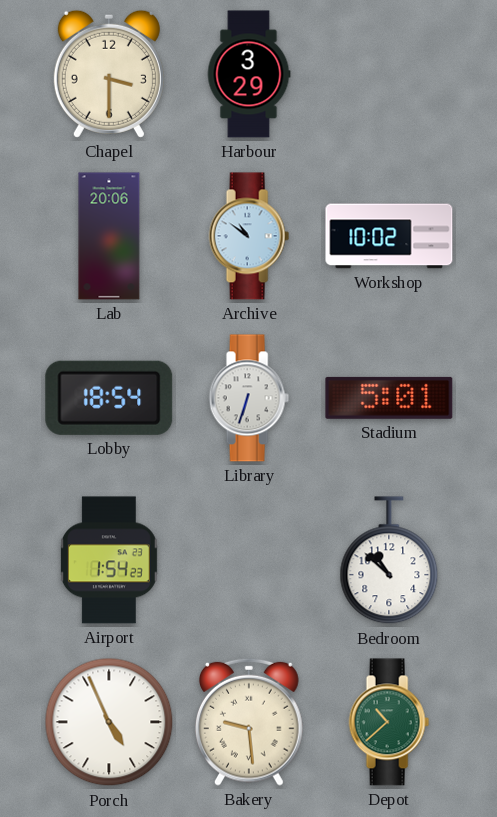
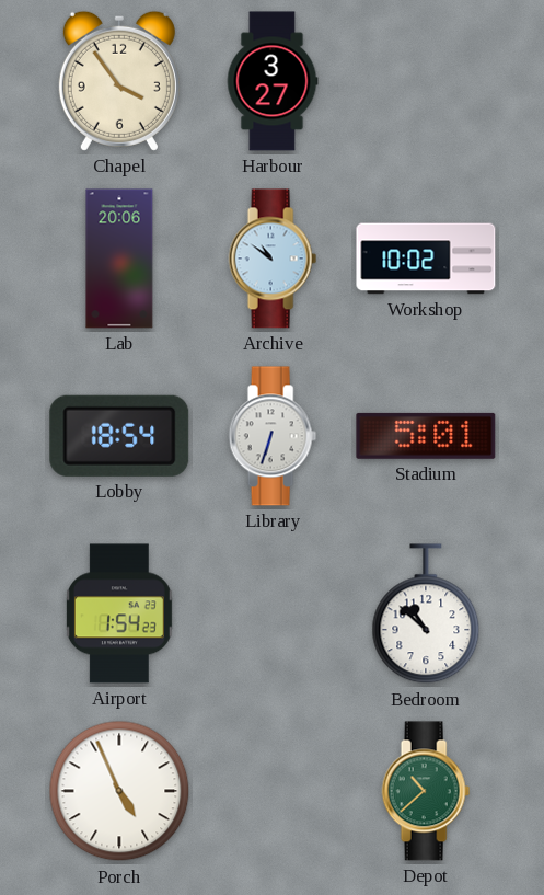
Chapel: 3:30 -> 3:54
Harbour: 3:29 -> 3:27
Bakery: 9:29 -> none
